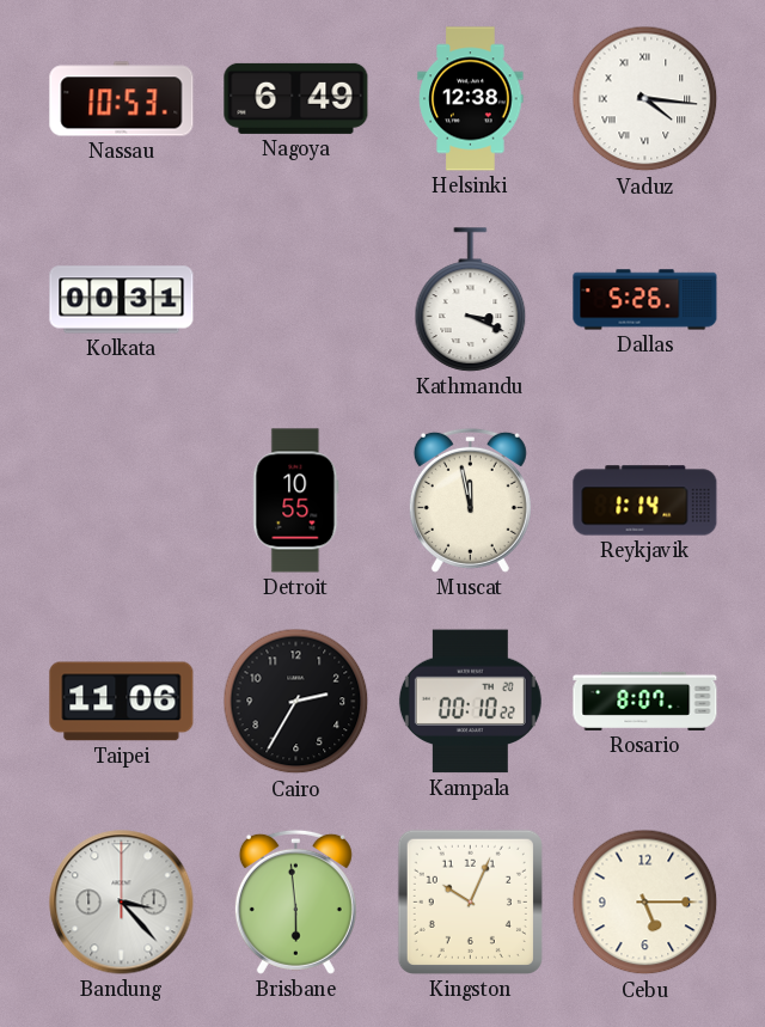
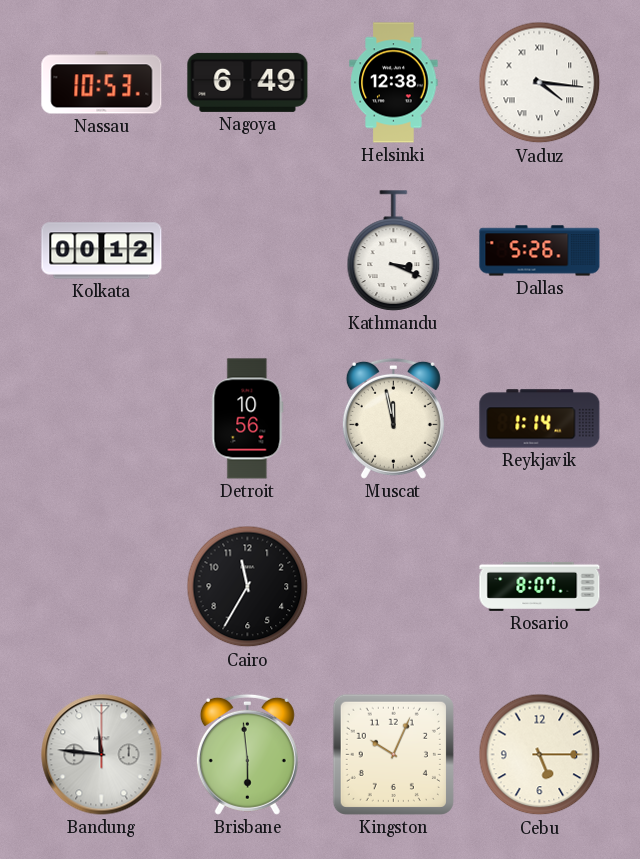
Kolkata: 00:31 -> 00:12
Detroit: 10:55 -> 10:56
Taipei: 11:06 -> none
Cairo: 2:35 -> 11:35
Kampala: 00:10 -> none
Bandung: 3:23 -> 11:46
